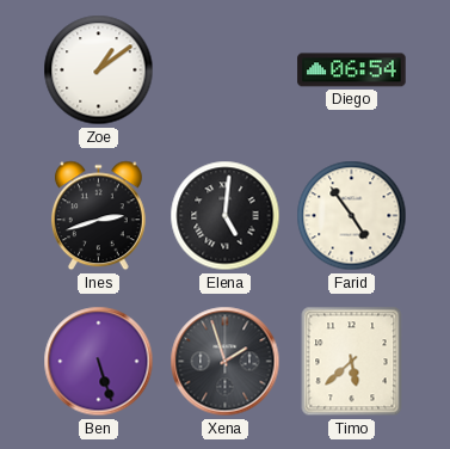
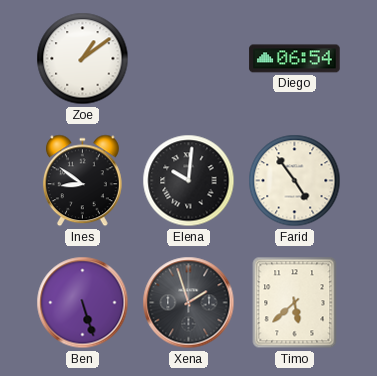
Ines: 2:42 -> 8:51
Elena: 5:01 -> 10:01
